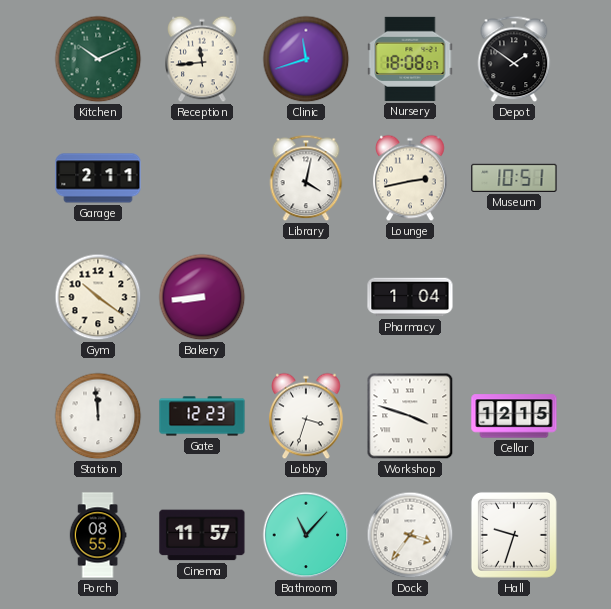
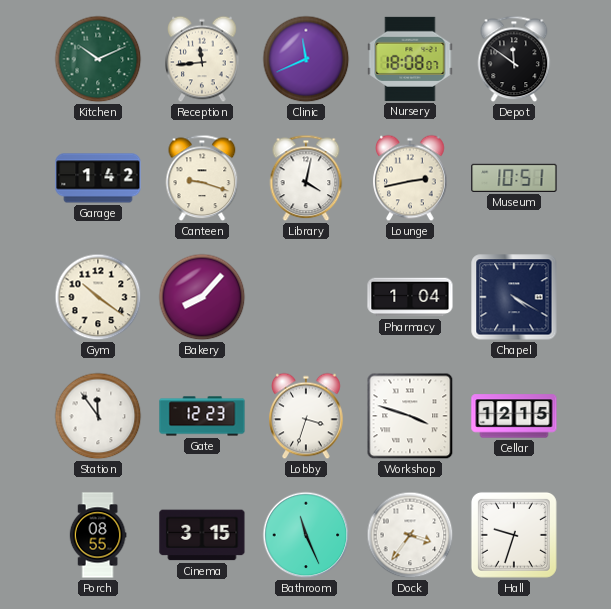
Clinic: 11:42 -> 11:41
Depot: 1:51 -> 11:51
Garage: 2:11 -> 1:42
Canteen: none -> 9:18
Bakery: 8:44 -> 8:07
Chapel: none -> 4:20
Station: 11:59 -> 11:54
Cinema: 11:57 -> 3:15
Bathroom: 11:07 -> 11:26
